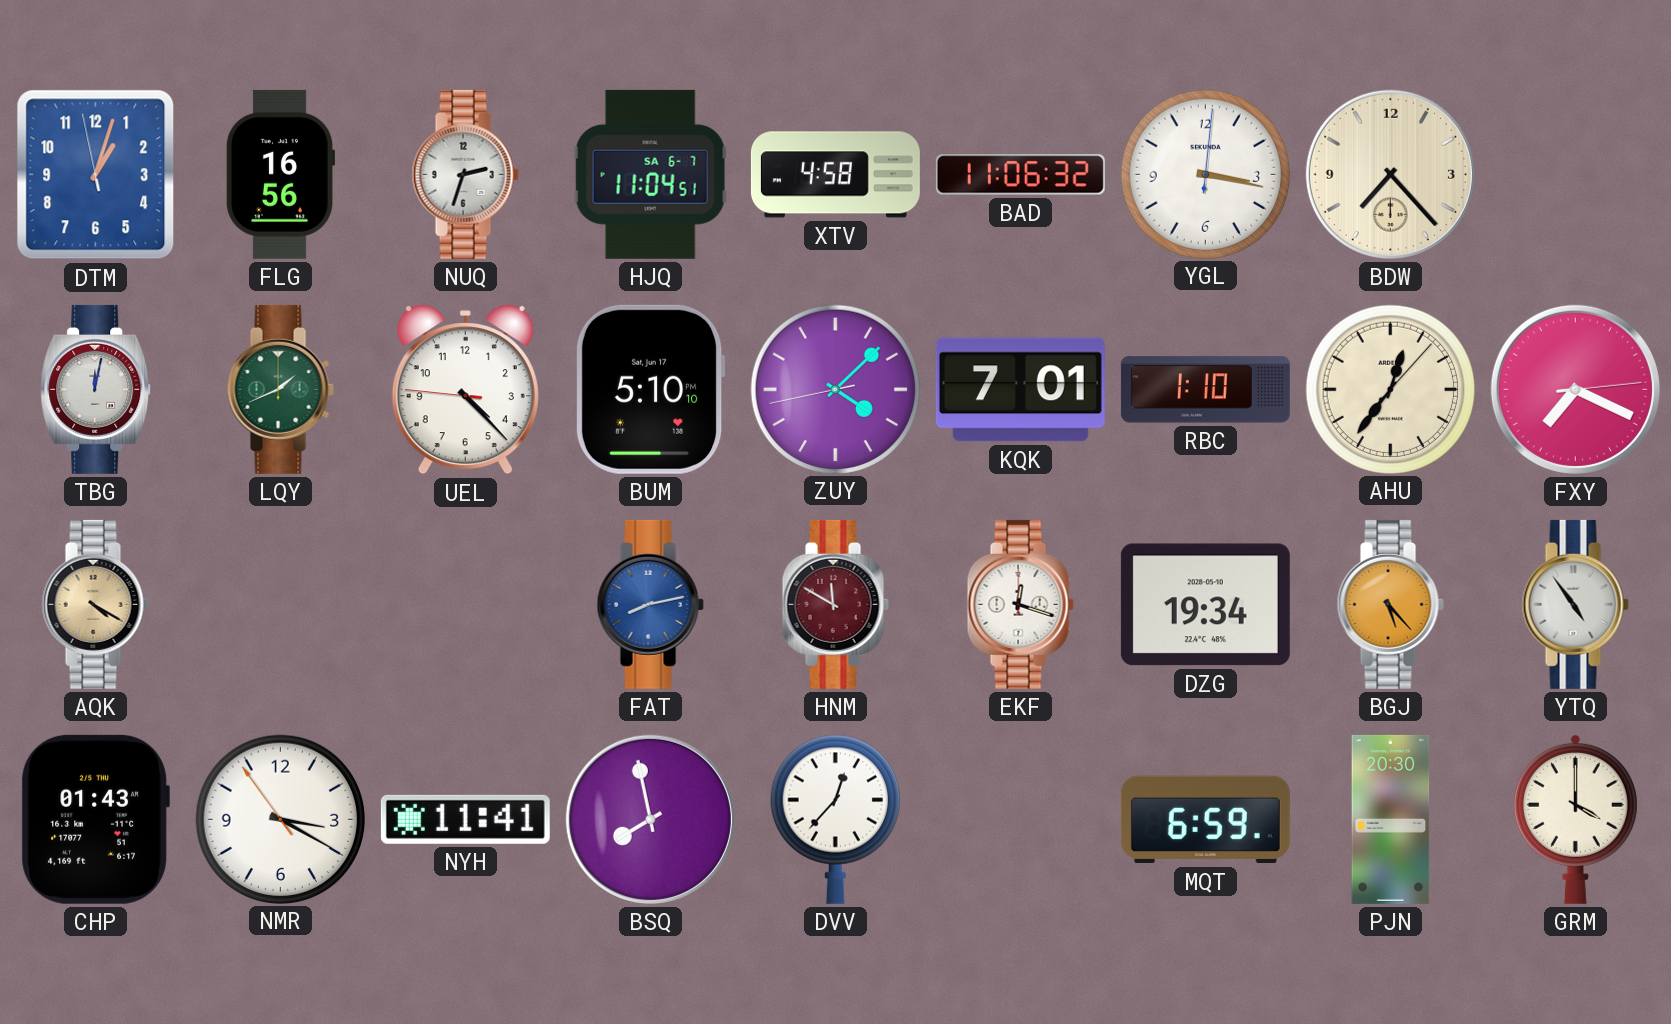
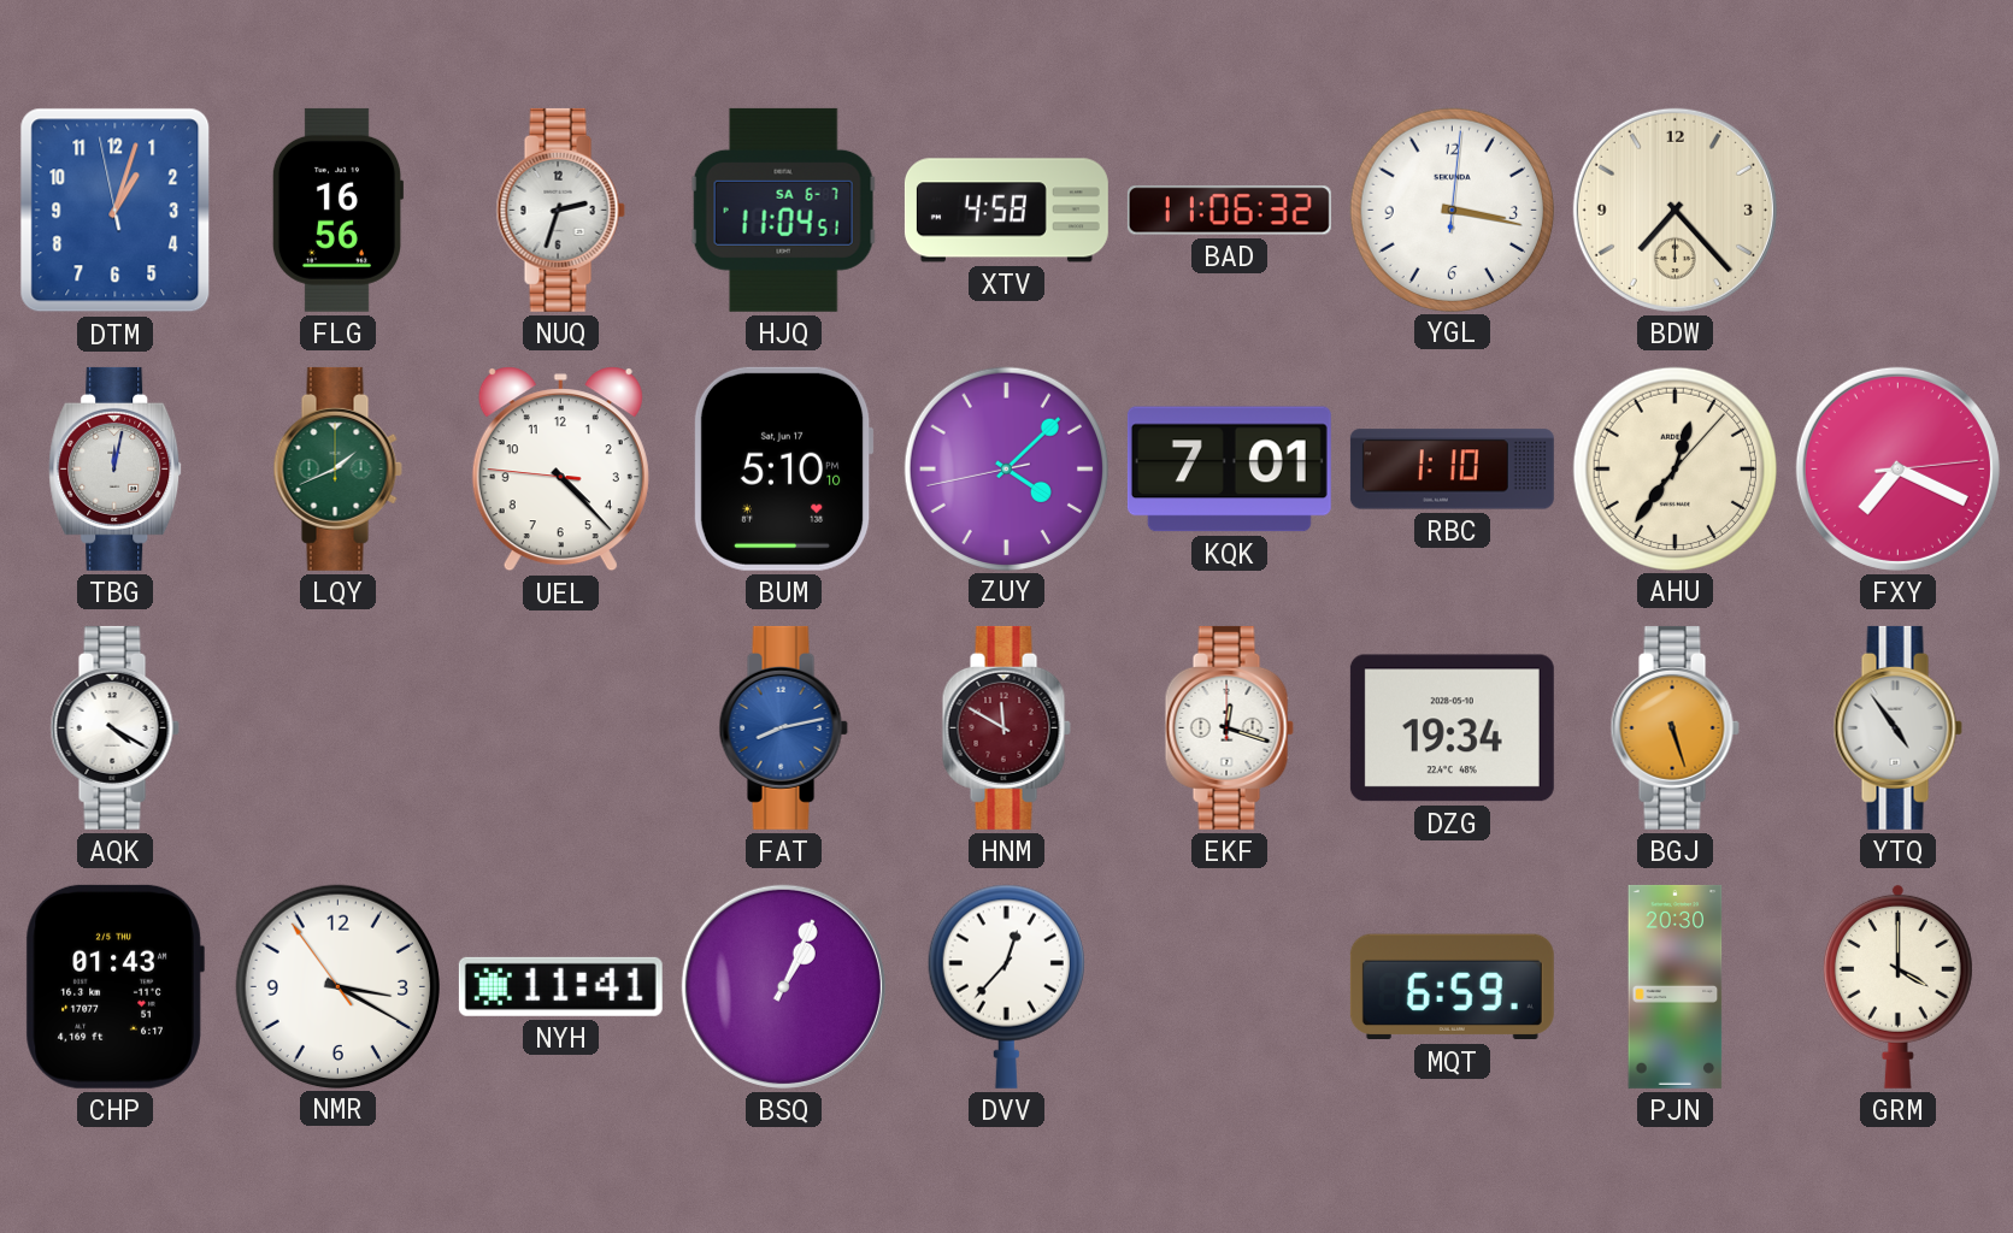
AQK dial: champagne -> white
BGJ: 5:23 -> 5:27
BSQ: 7:58 -> 1:04
